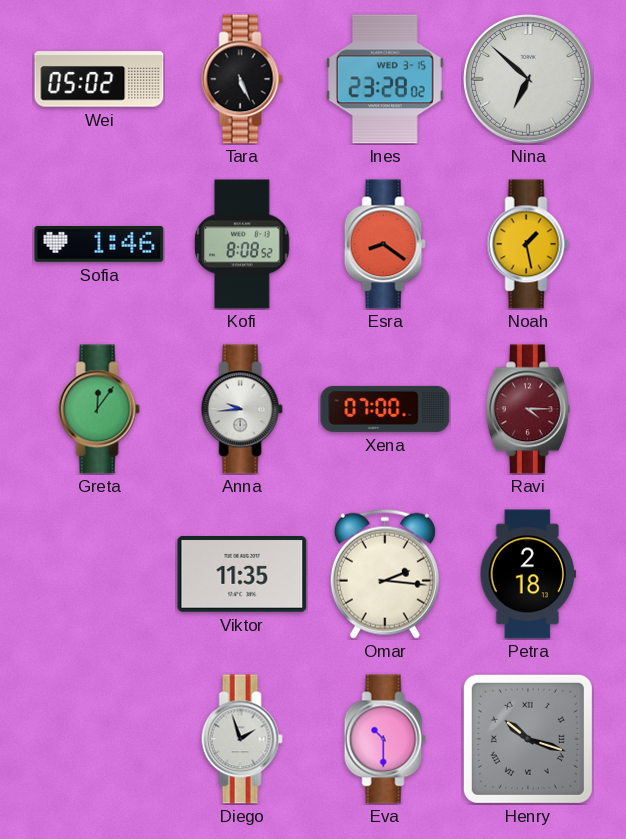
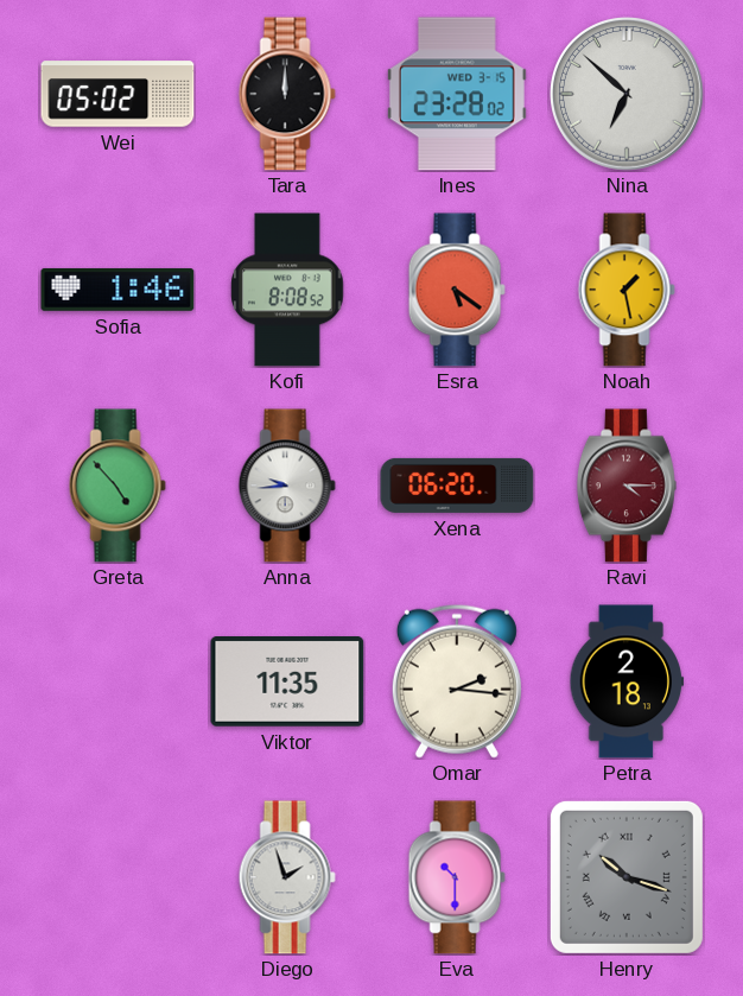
Tara: 5:26 -> 12:00
Esra: 8:21 -> 5:21
Greta: 12:06 -> 4:53
Xena: 07:00 -> 06:20
